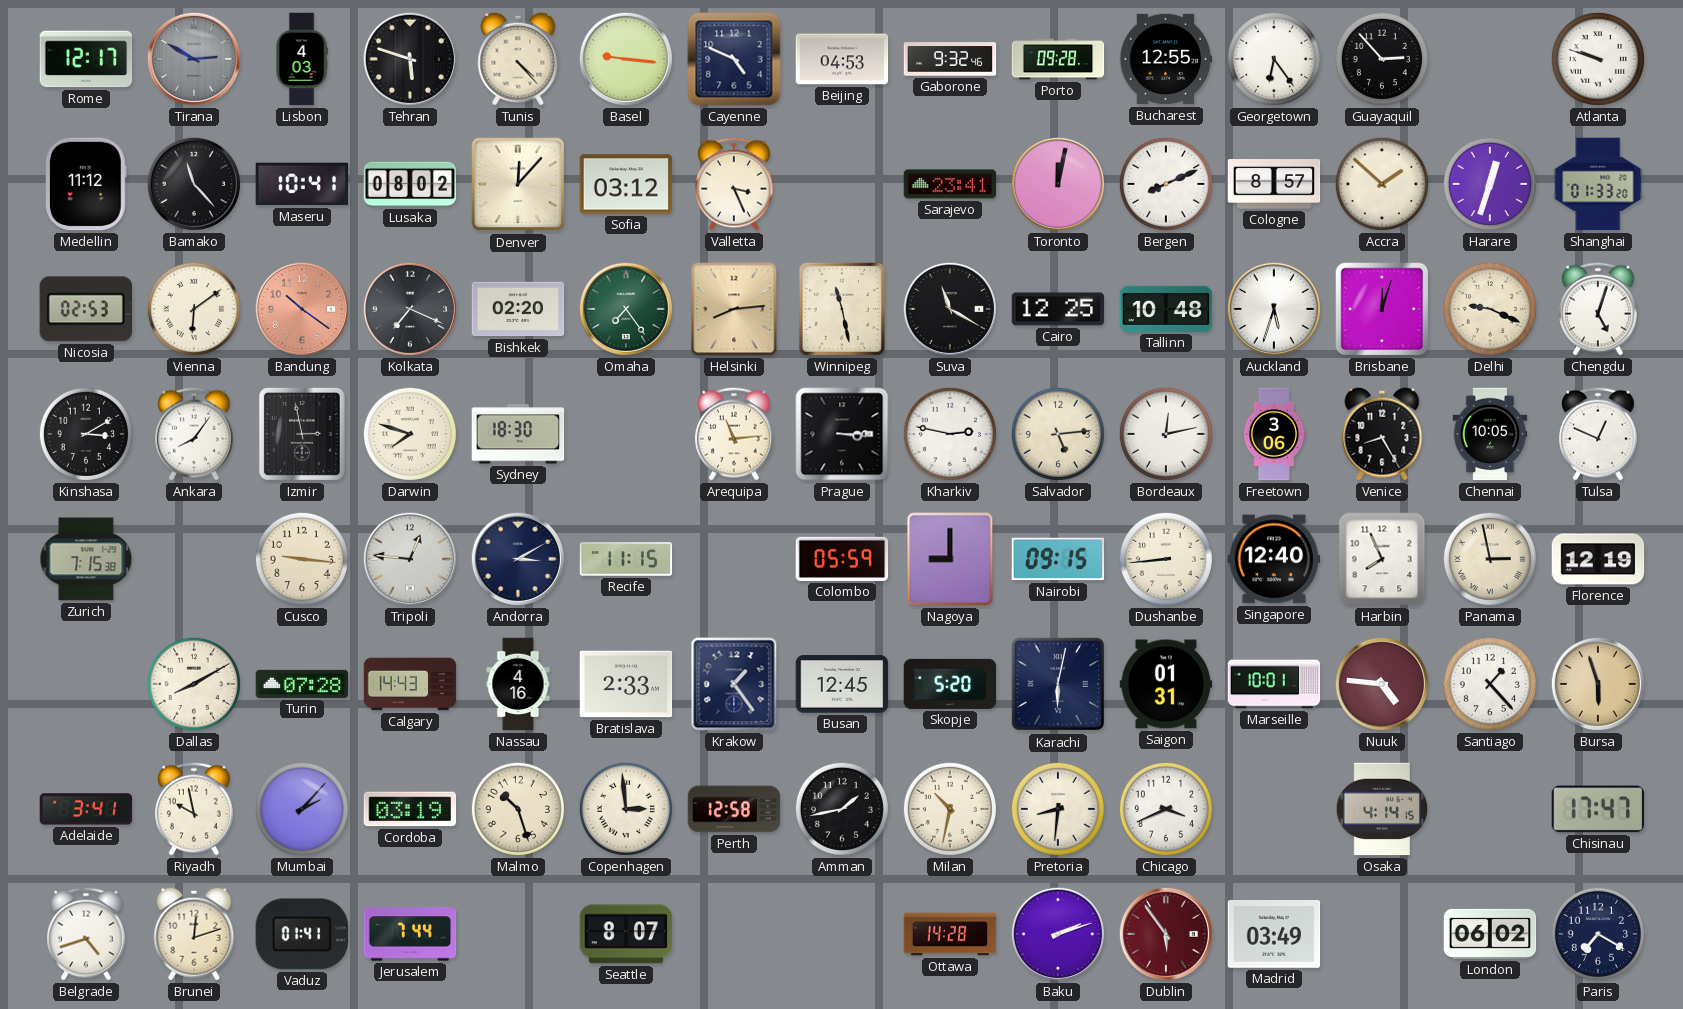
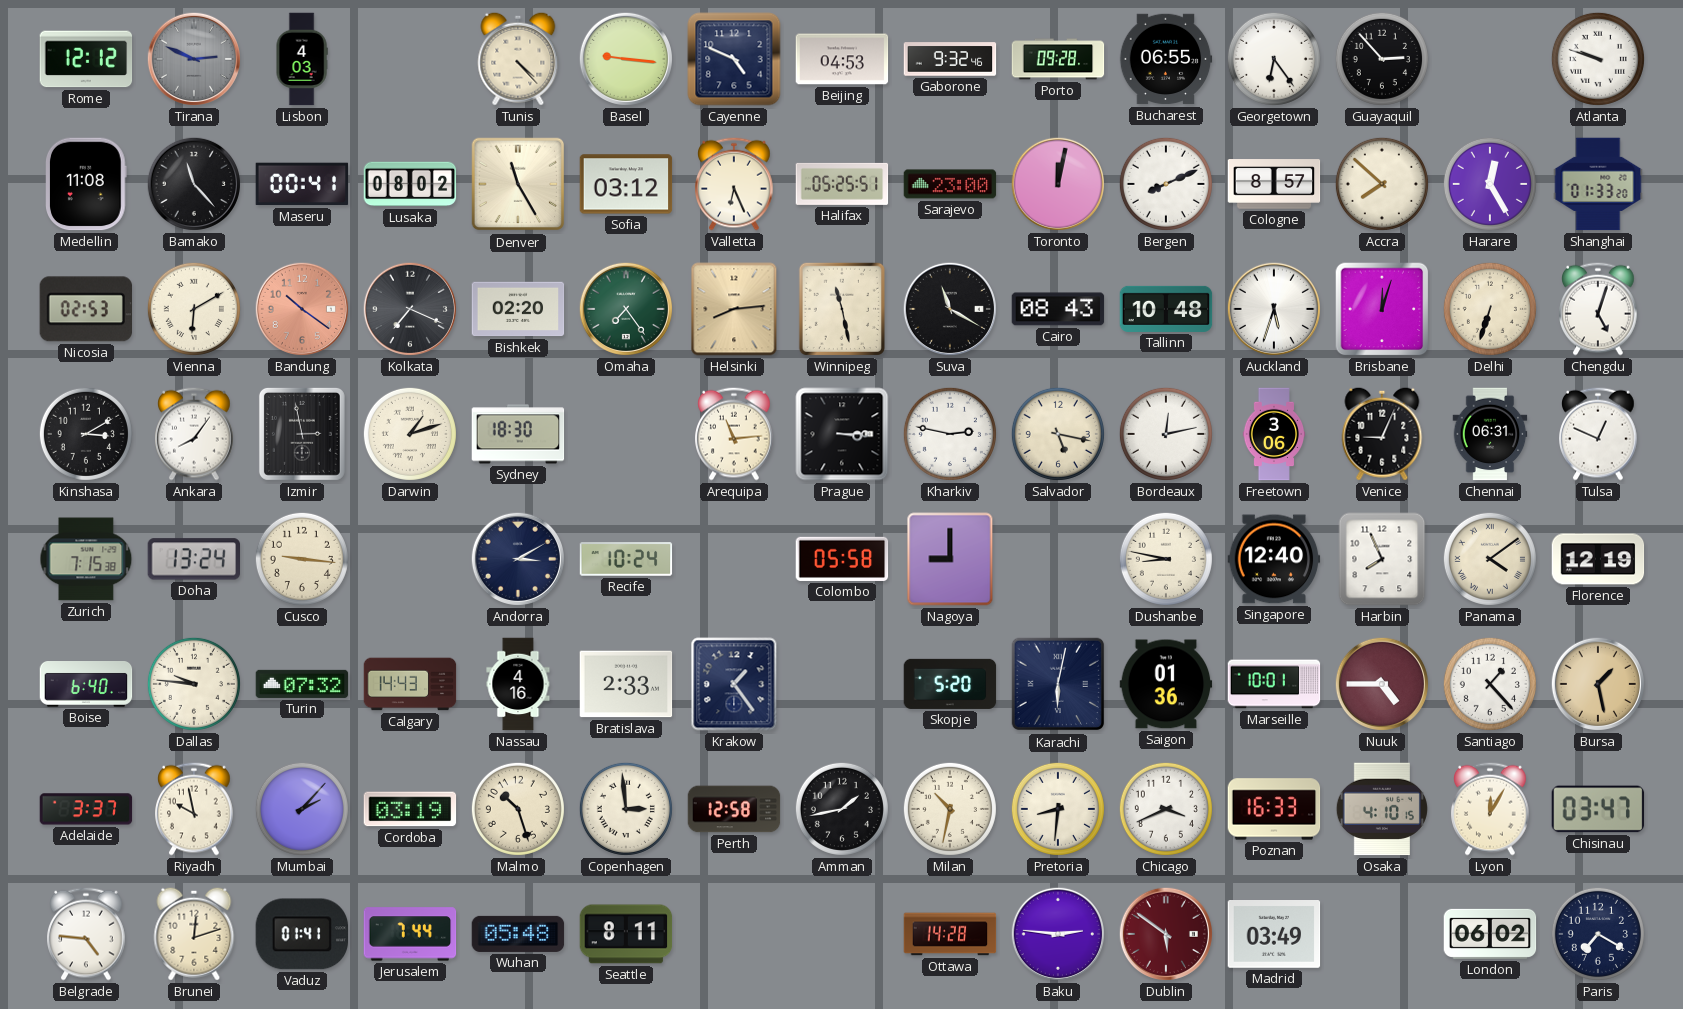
Rome: 12:17 -> 12:12
Tirana: 2:50 -> 2:49
Tehran: 5:48 -> none
Bucharest: 12:55 -> 06:55
Medellin: 11:12 -> 11:08
Maseru: 10:41 -> 00:41
Denver: 12:07 -> 11:25
Valletta: 3:26 -> 6:26
Halifax: none -> 05:25
Sarajevo: 23:41 -> 23:00
Accra: 1:52 -> 7:52
Harare: 12:33 -> 12:25
Vienna: 6:09 -> 6:10
Cairo: 12:25 -> 08:43
Delhi: 9:19 -> 6:33
Darwin: 7:48 -> 1:12
Salvador: 5:14 -> 5:17
Venice: 8:25 -> 9:04
Chennai: 10:05 -> 06:31
Doha: none -> 13:24
Tripoli: 12:46 -> none
Recife: 11:15 -> 10:24
Colombo: 05:59 -> 05:58
Nairobi: 09:15 -> none
Dushanbe: 8:44 -> 8:47
Panama: 2:58 -> 4:09
Boise: none -> 6:40
Dallas: 8:10 -> 9:46
Turin: 07:28 -> 07:32
Busan: 12:45 -> none
Saigon: 01:31 -> 01:36
Nuuk: 4:46 -> 4:45
Bursa: 5:57 -> 1:28
Adelaide: 3:41 -> 3:37
Poznan: none -> 16:33
Osaka: 4:14 -> 4:10
Lyon: none -> 12:05
Chisinau: 17:47 -> 03:47
Belgrade: 4:42 -> 4:46
Wuhan: none -> 05:48
Seattle: 8:07 -> 8:11
Baku: 2:12 -> 2:46
Dublin: 5:54 -> 5:51
